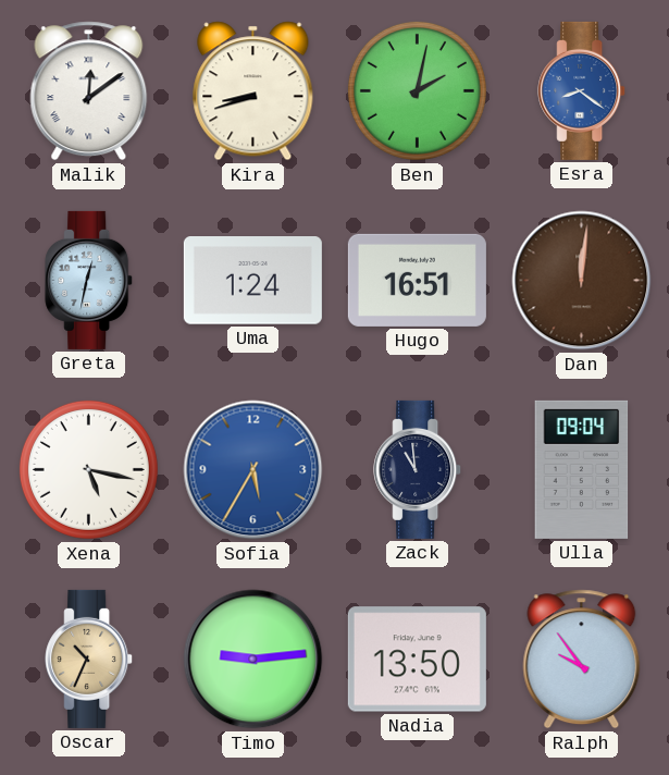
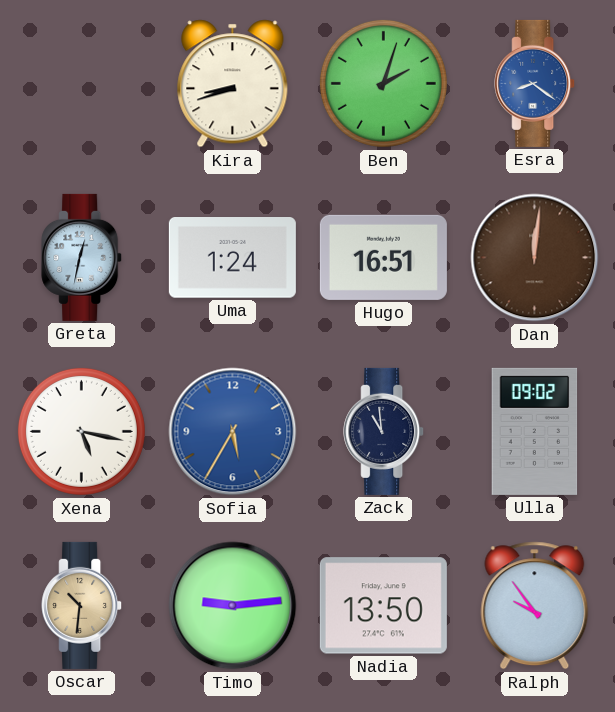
Malik: 12:09 -> none
Ben: 2:02 -> 2:03
Ulla: 09:04 -> 09:02
Oscar: 10:34 -> 10:31
